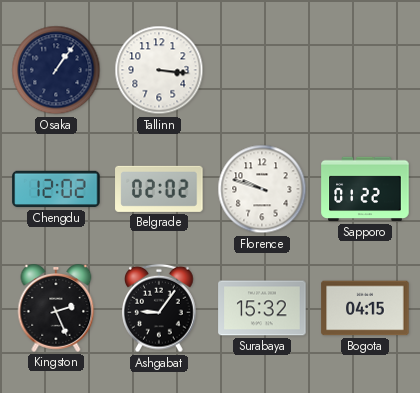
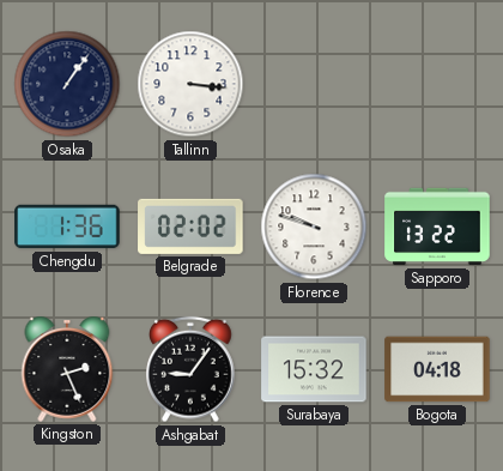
Chengdu: 12:02 -> 1:36
Sapporo: 01:22 -> 13:22
Bogota: 04:15 -> 04:18
